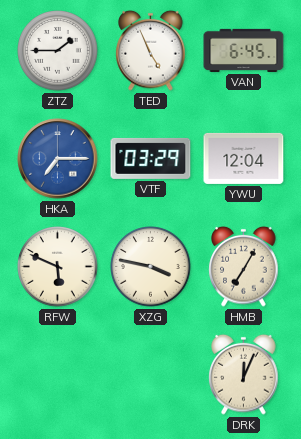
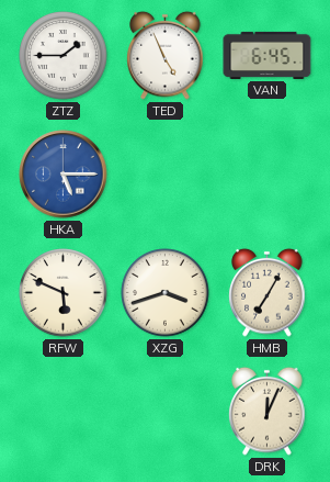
HKA: 7:15 -> 5:15
VTF: 03:29 -> none
YWU: 12:04 -> none
XZG: 3:47 -> 3:42
